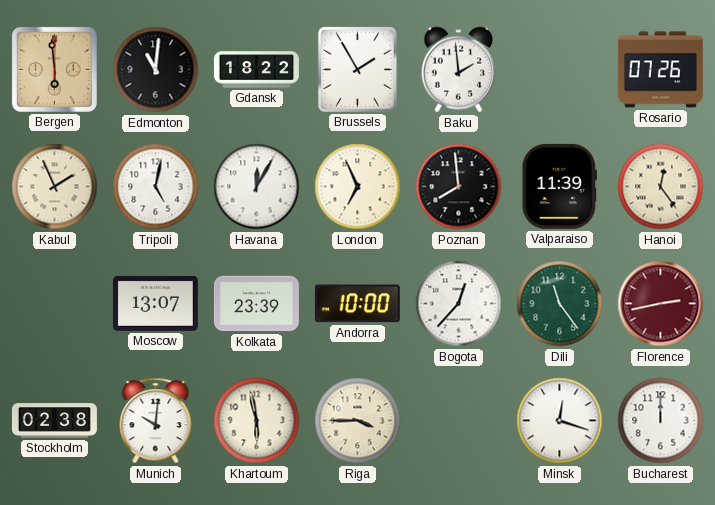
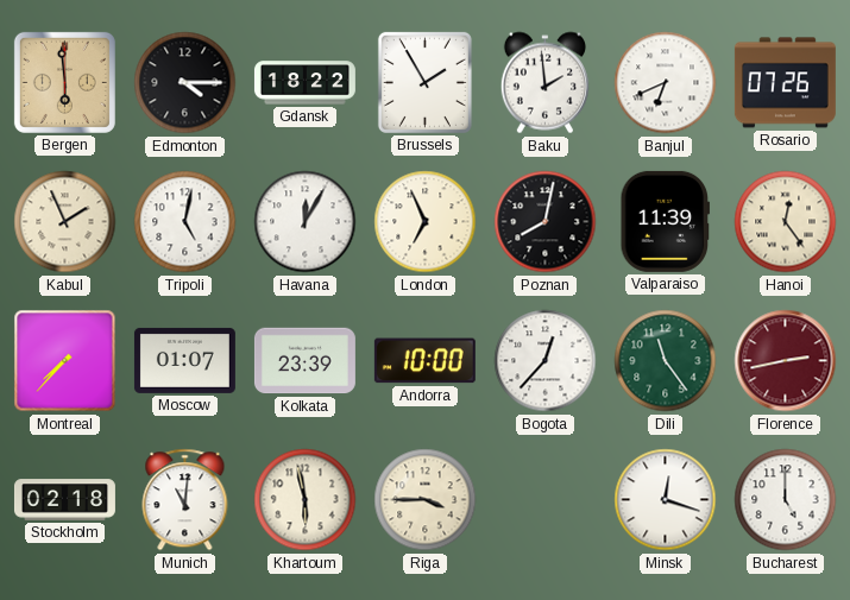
Edmonton: 11:01 -> 4:15
Banjul: none -> 6:41
Poznan: 7:59 -> 8:02
Montreal: none -> 7:37
Moscow: 13:07 -> 01:07
Stockholm: 02:38 -> 02:18
Munich: 10:01 -> 11:01
Bucharest: 12:00 -> 5:00
